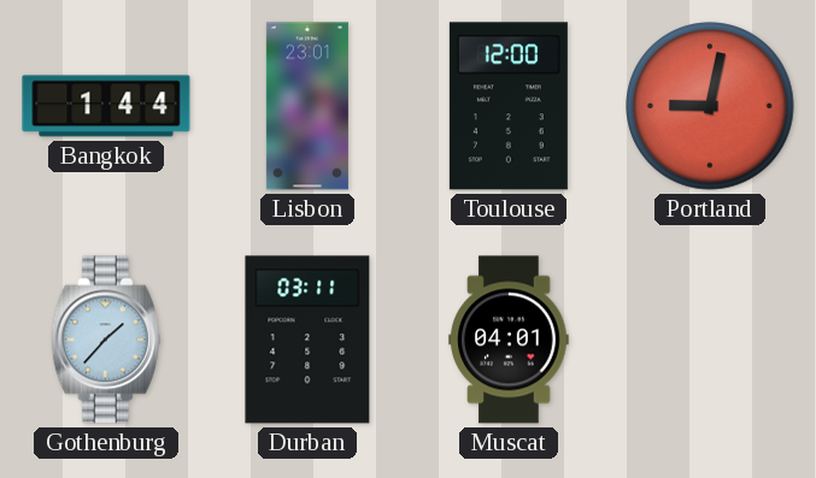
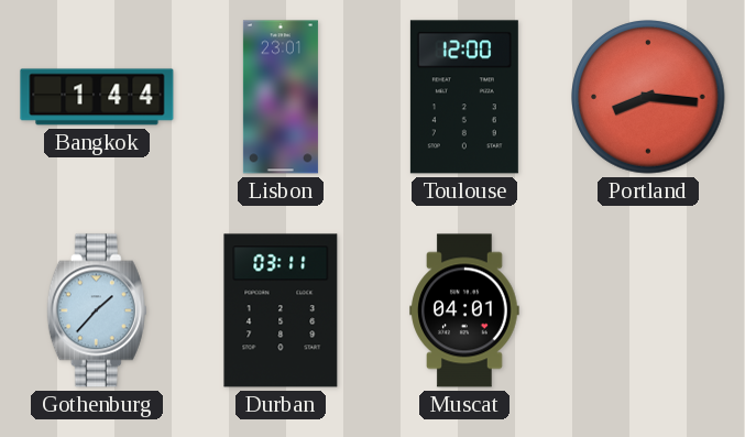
Portland: 9:02 -> 8:16
